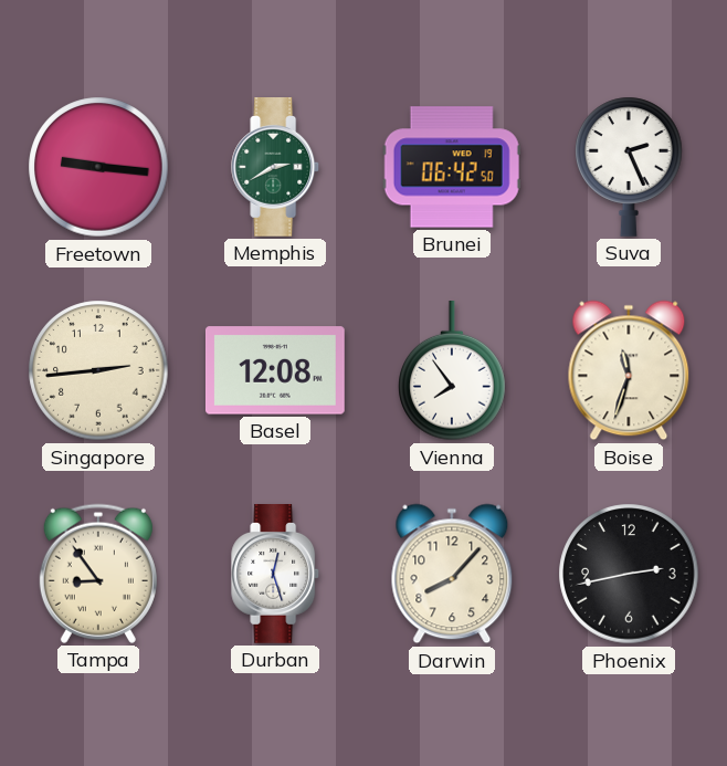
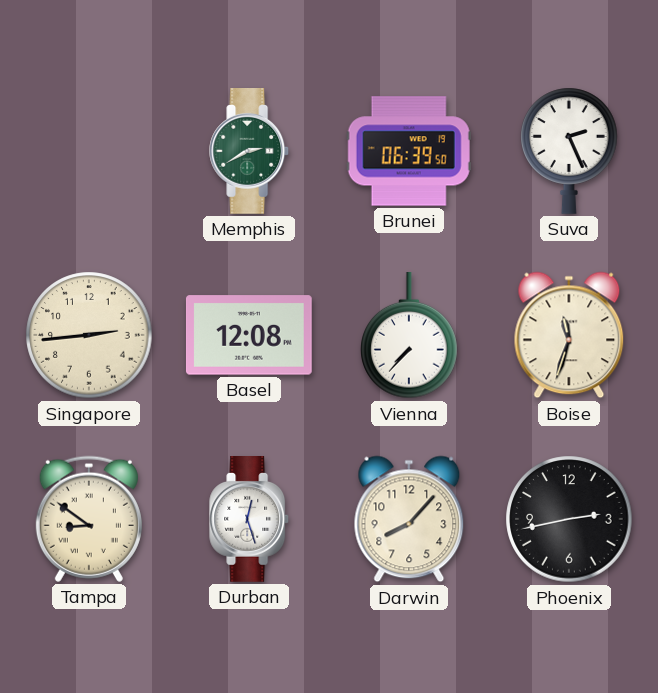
Freetown: 9:16 -> none
Brunei: 06:42 -> 06:39
Vienna: 7:54 -> 7:37
Tampa: 8:54 -> 8:51
